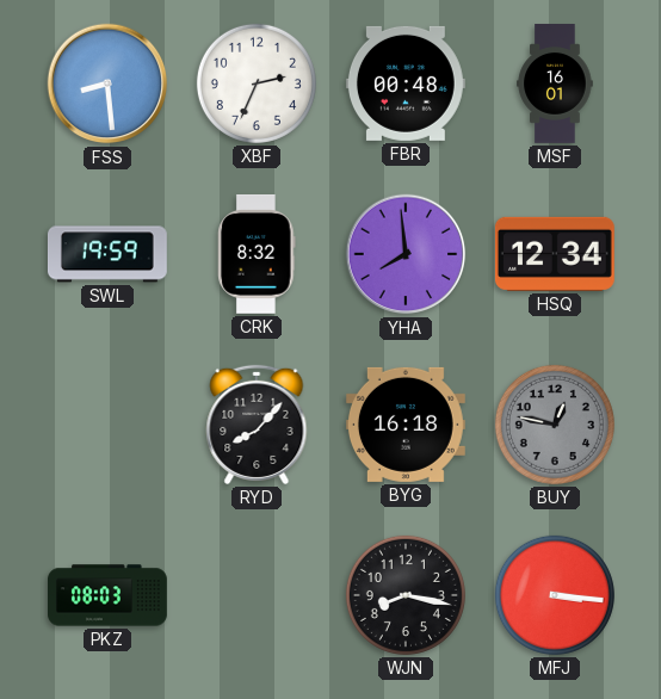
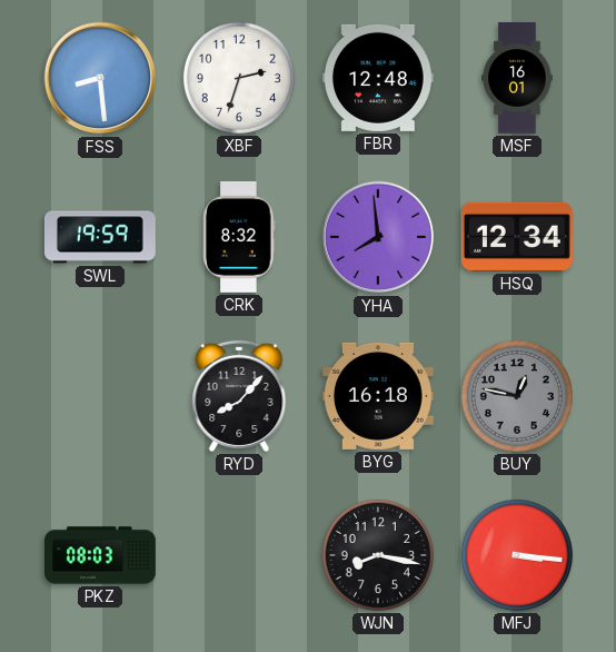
XBF: 2:34 -> 2:33
FBR: 00:48 -> 12:48
